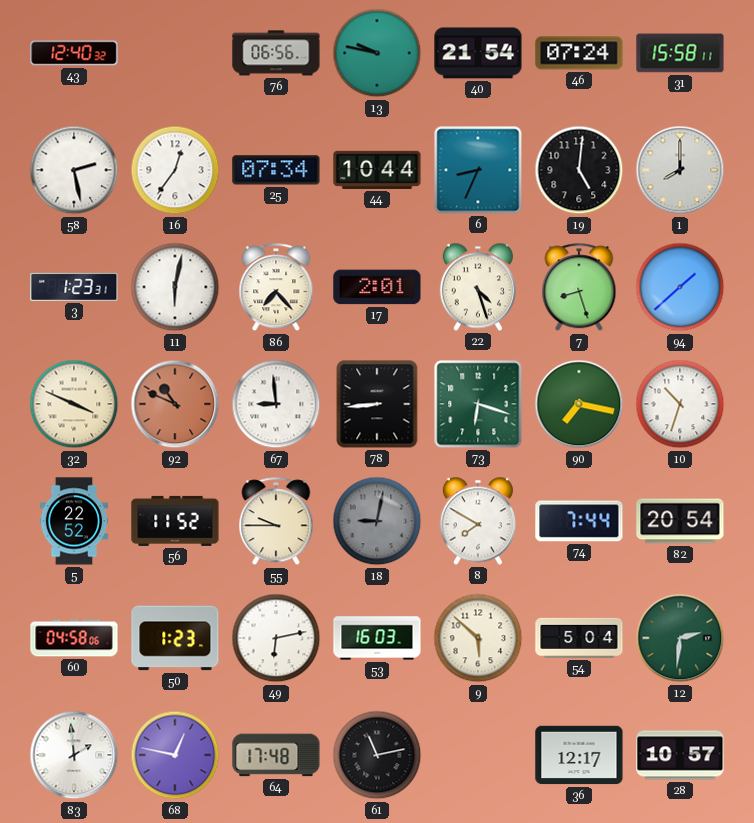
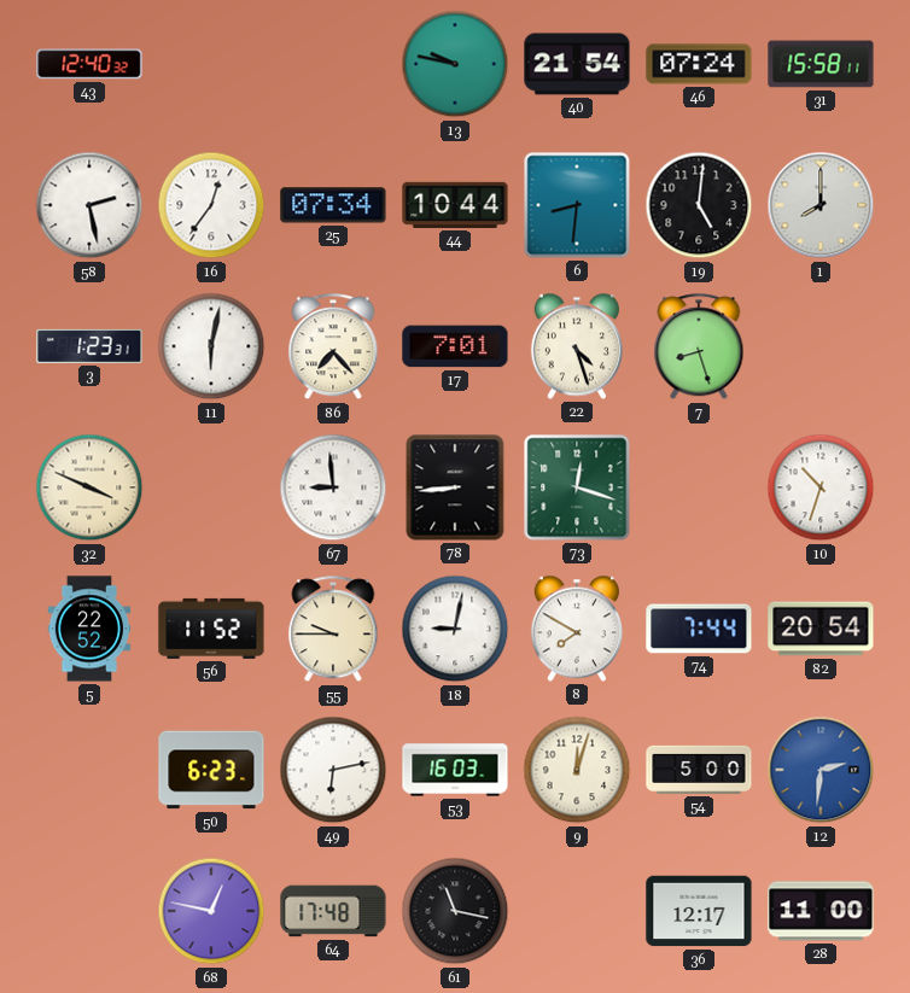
76: 06:56 -> none
6: 8:34 -> 8:31
17: 2:01 -> 7:01
94: 1:38 -> none
92: 10:49 -> none
73: 6:18 -> 12:18
90: 7:17 -> none
18 dial: grey -> white
60: 04:58 -> none
50: 1:23 -> 6:23
9: 5:52 -> 12:03
54: 5:04 -> 5:00
12 dial: green -> blue
83: 1:59 -> none
61: 11:13 -> 11:17
28: 10:57 -> 11:00
